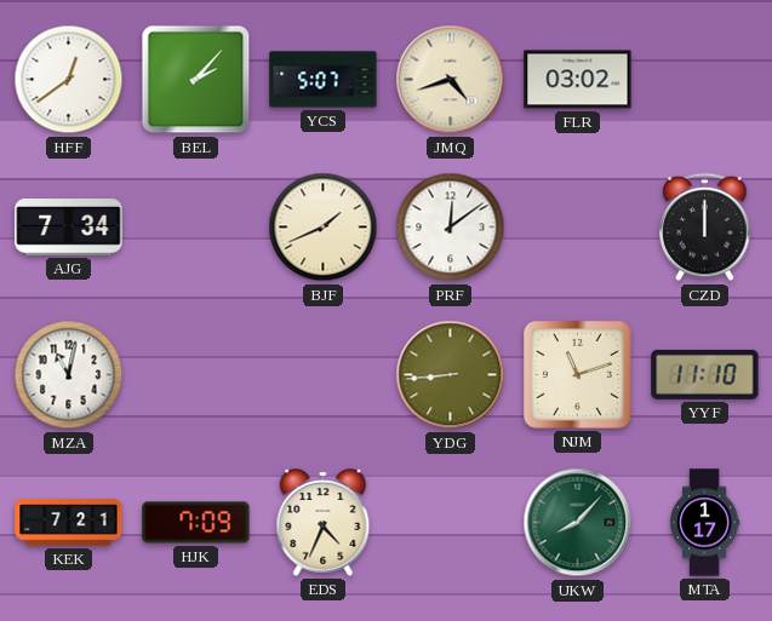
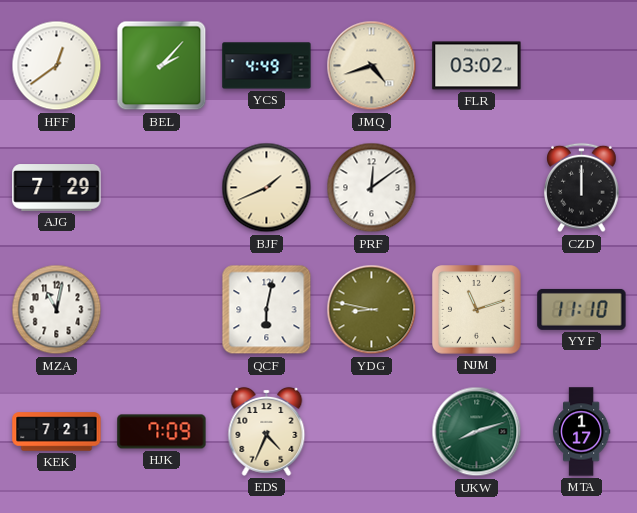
YCS: 5:07 -> 4:49
AJG: 7:34 -> 7:29
QCF: none -> 6:02
YDG: 8:44 -> 8:47
UKW: 8:07 -> 8:12
